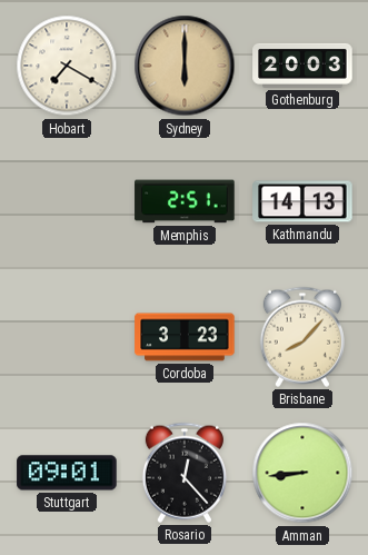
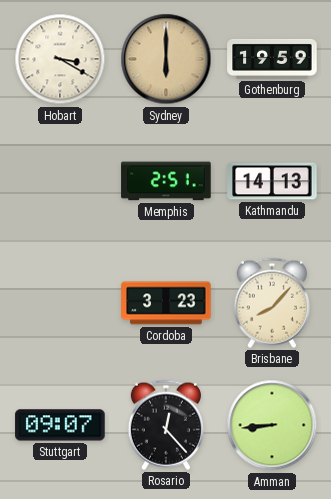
Hobart: 7:20 -> 3:20
Gothenburg: 20:03 -> 19:59
Stuttgart: 09:01 -> 09:07
